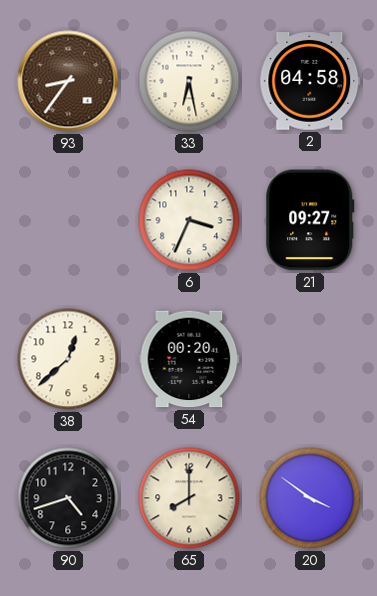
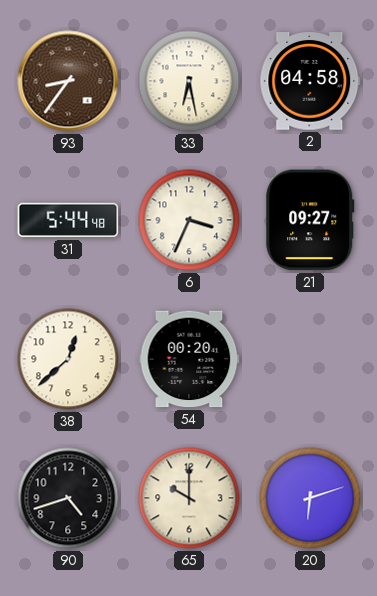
31: none -> 5:44
65: 8:00 -> 10:00
20: 3:51 -> 6:12
